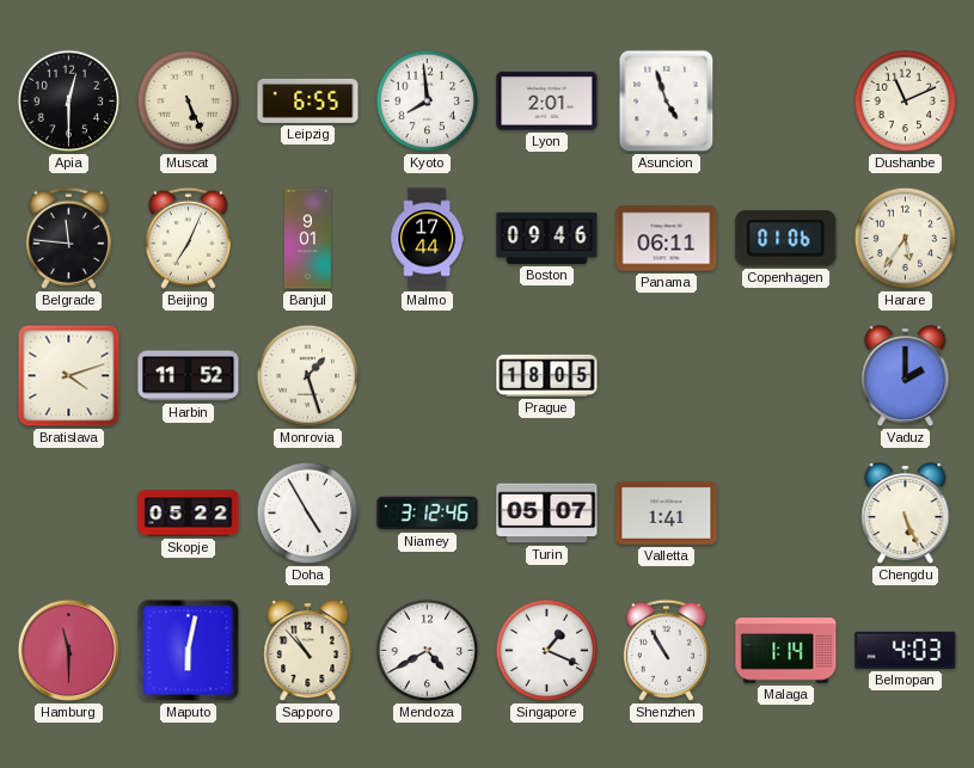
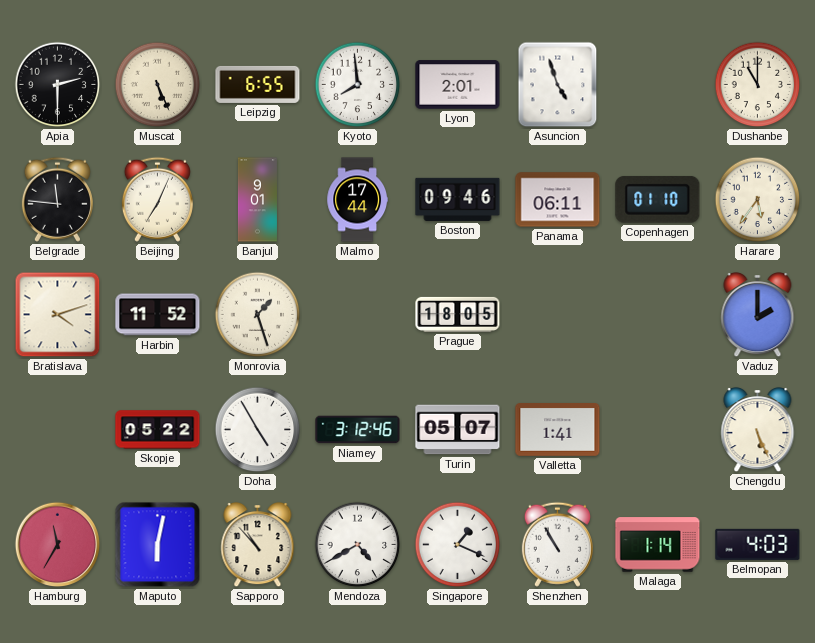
Apia: 12:30 -> 2:30
Dushanbe: 11:11 -> 11:00
Copenhagen: 01:06 -> 01:10
Hamburg: 11:30 -> 11:35
